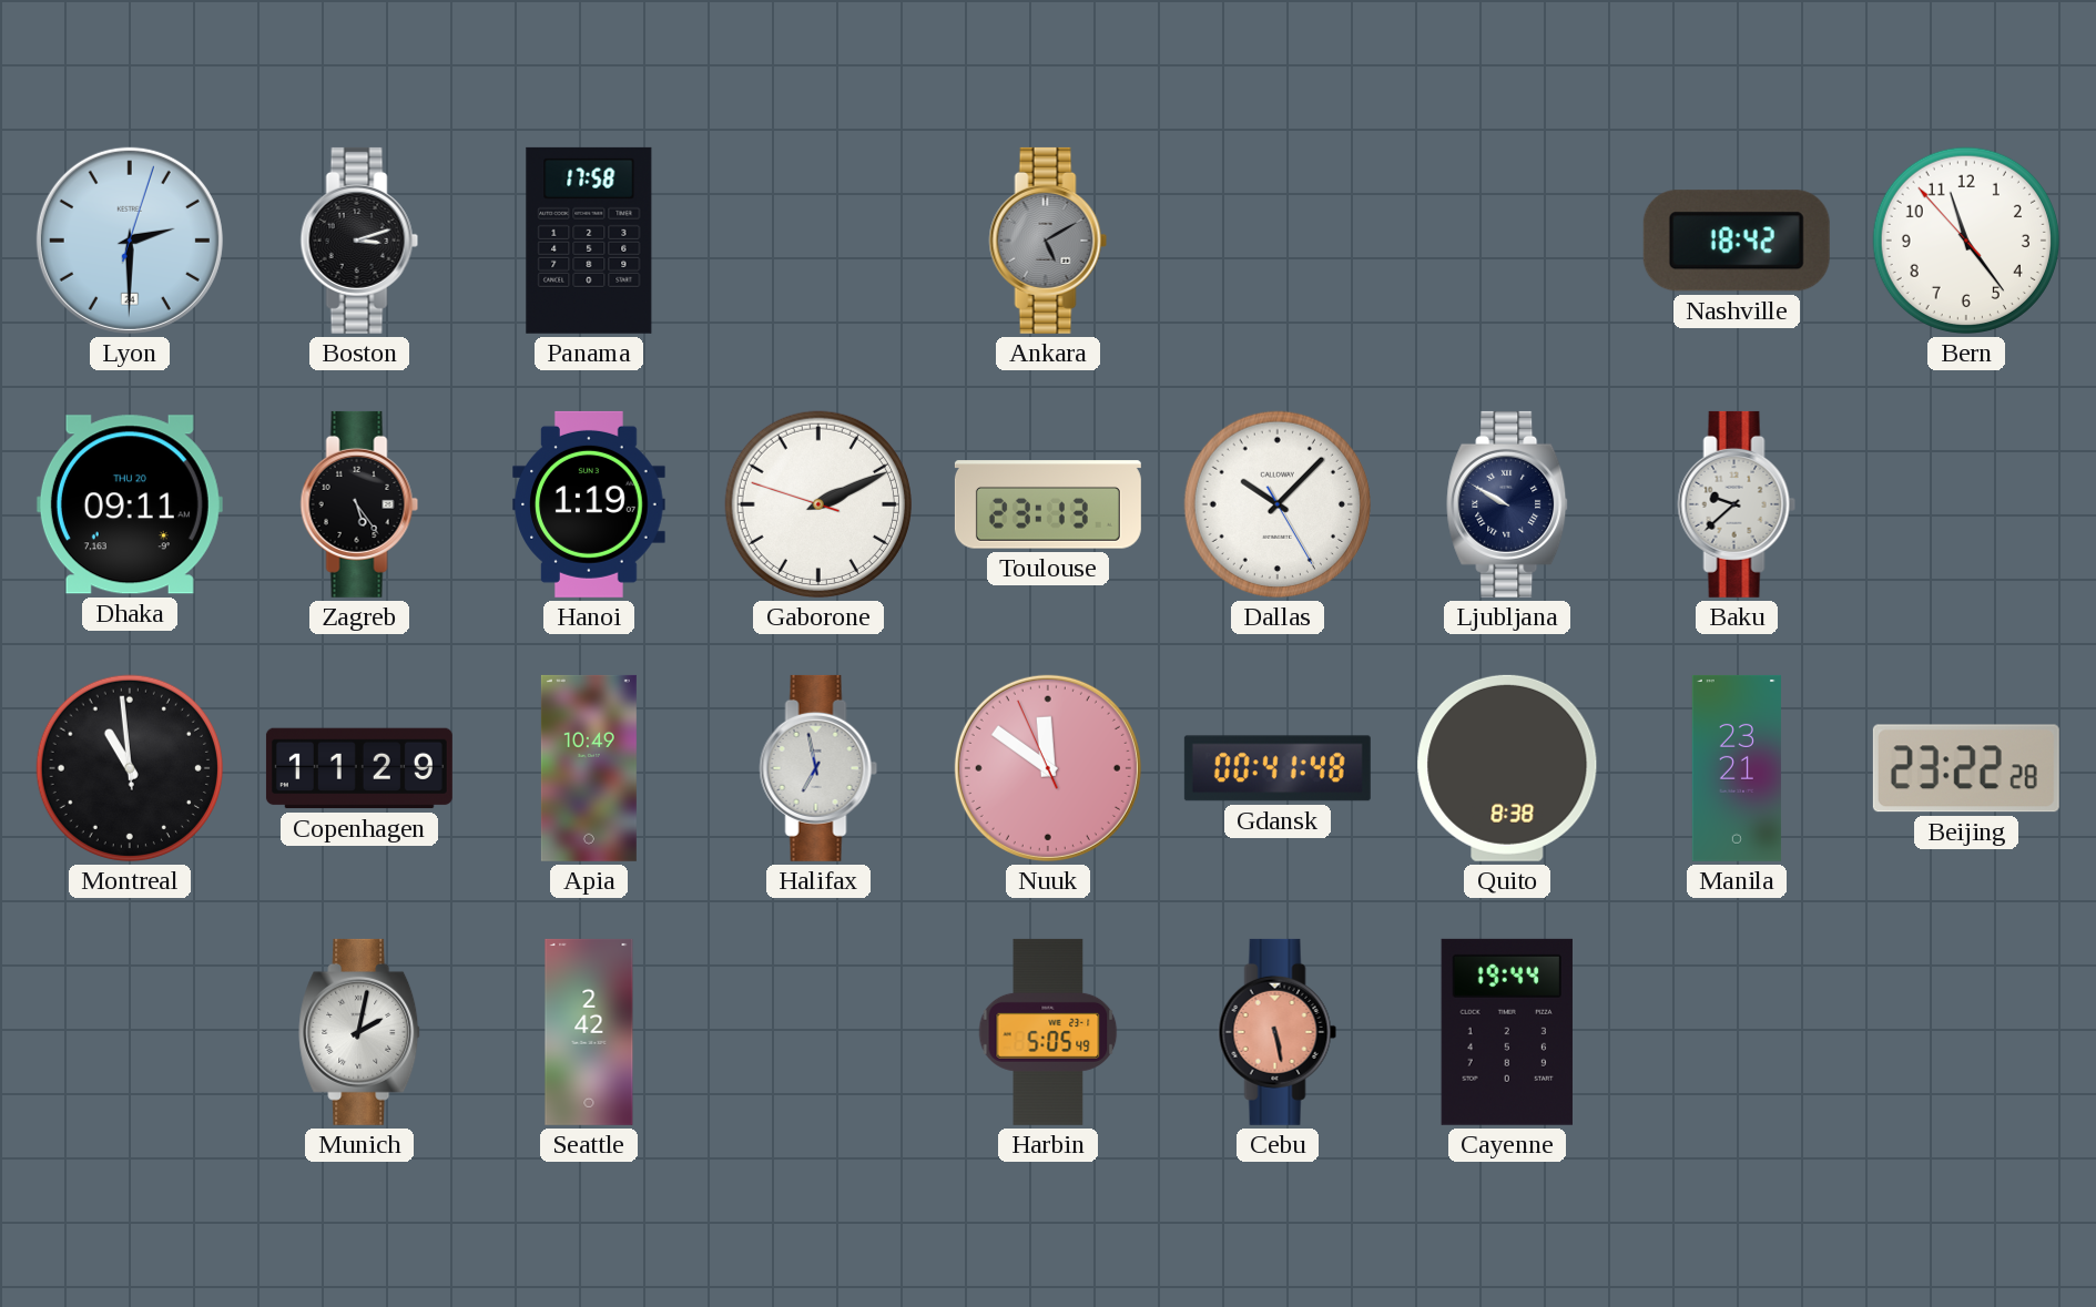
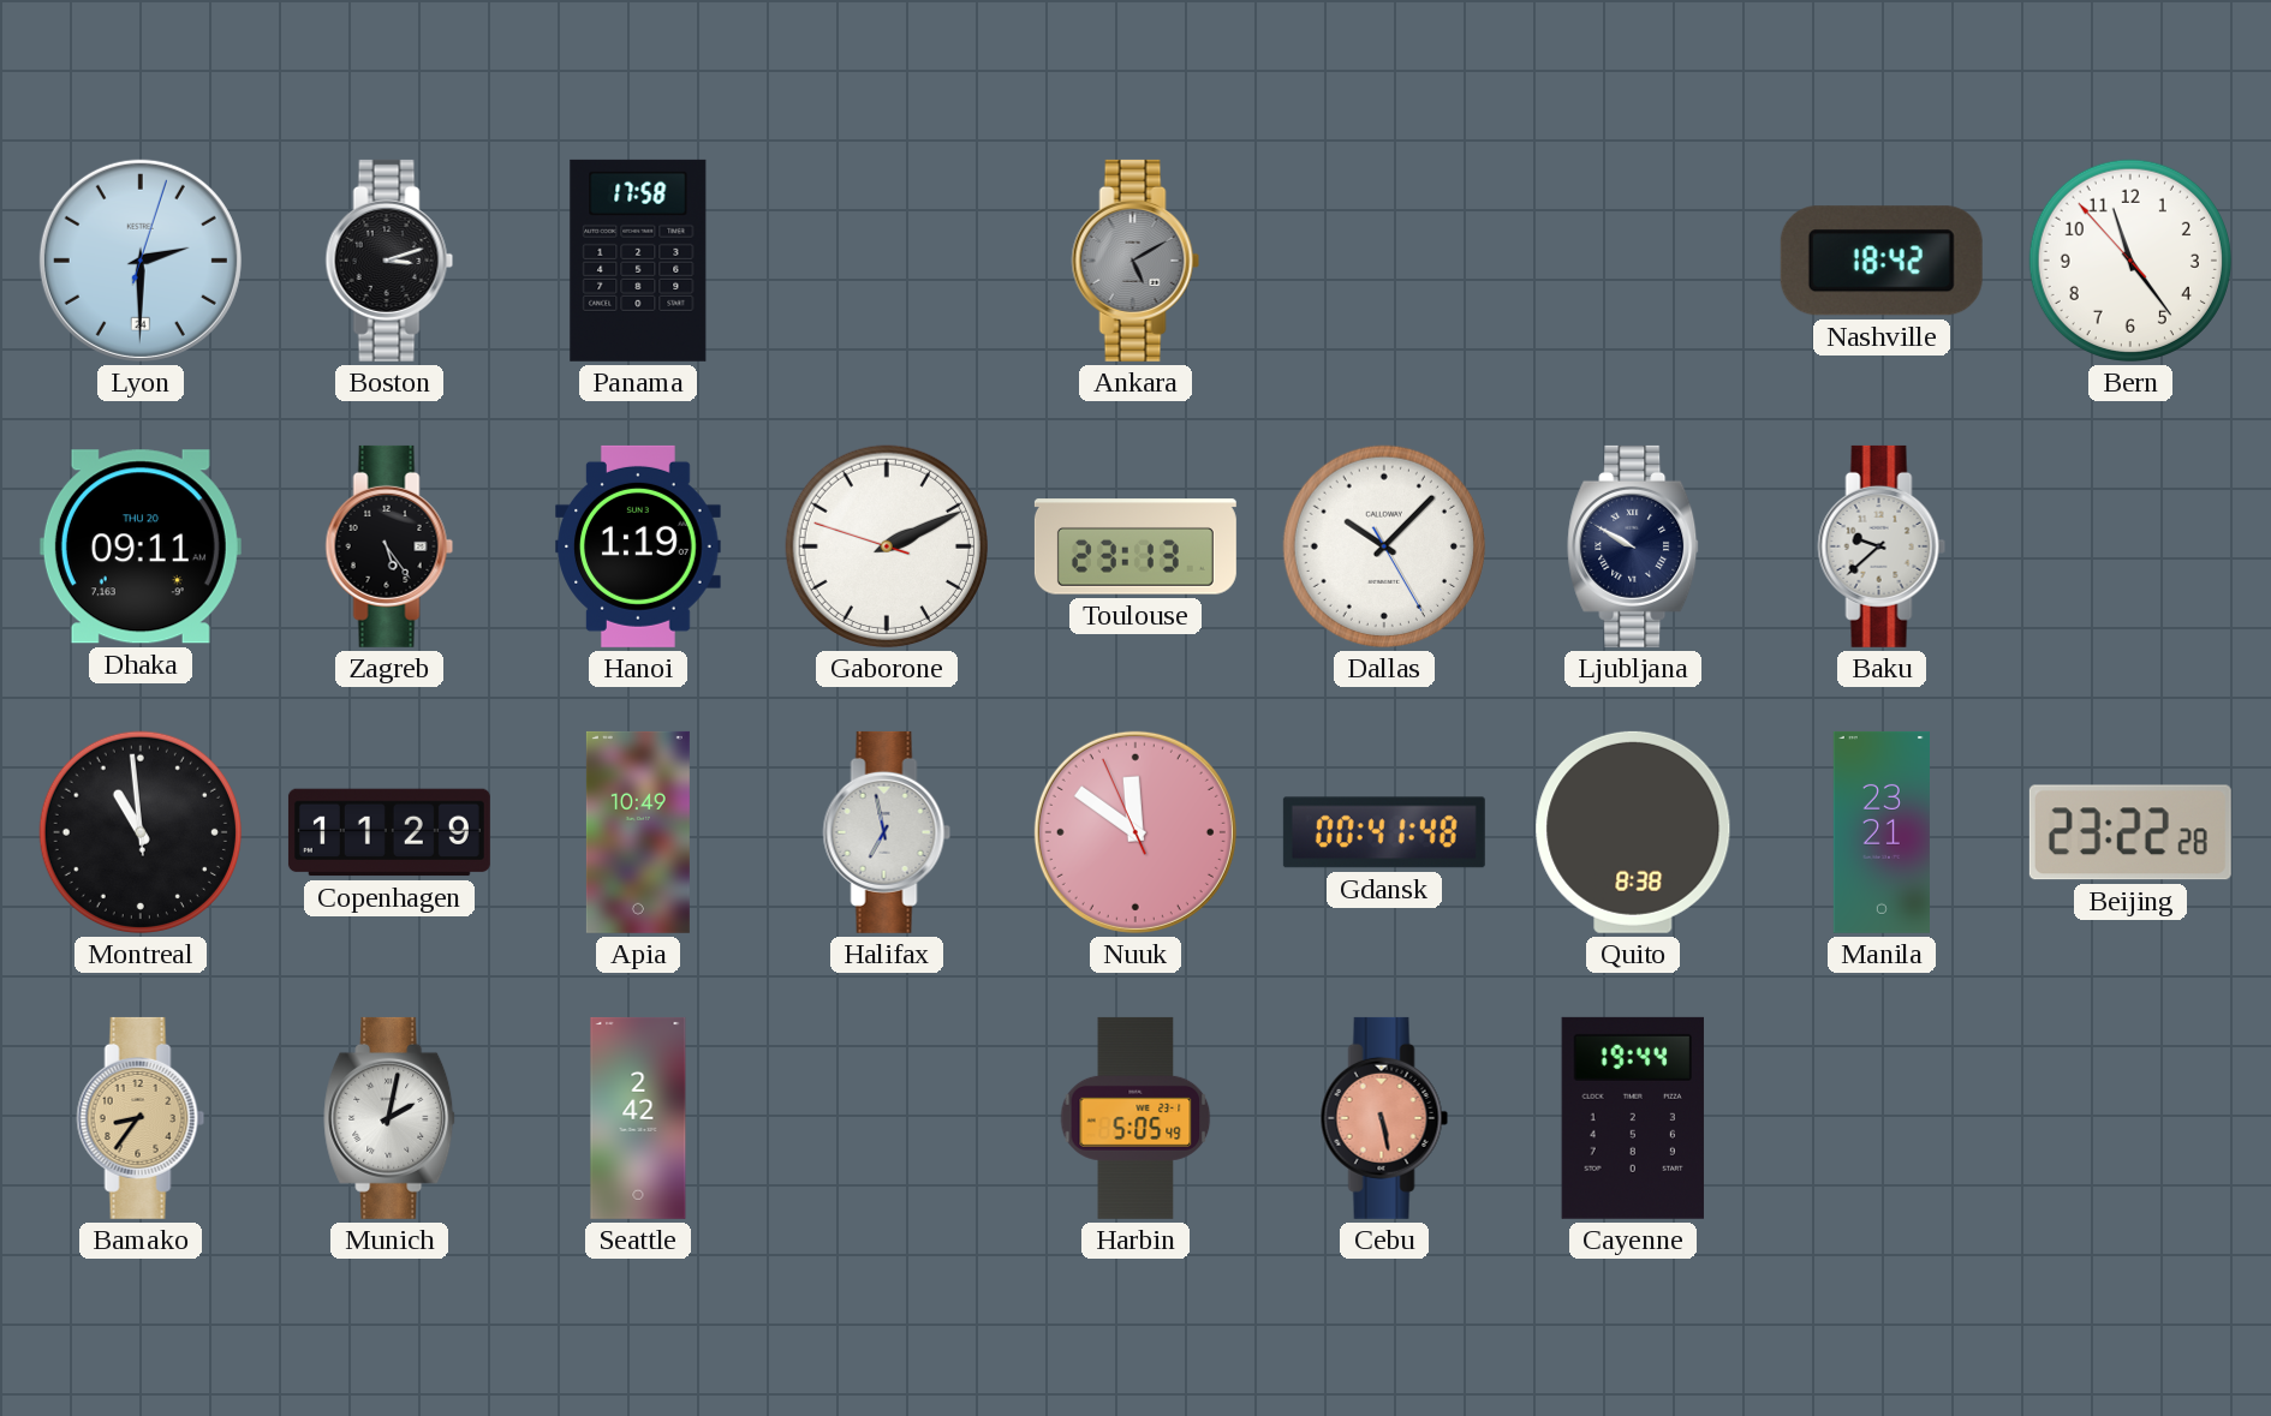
Bamako: none -> 8:36
